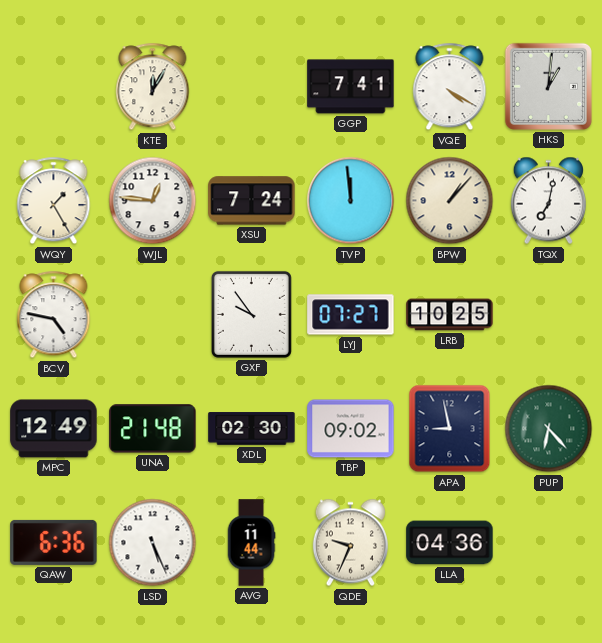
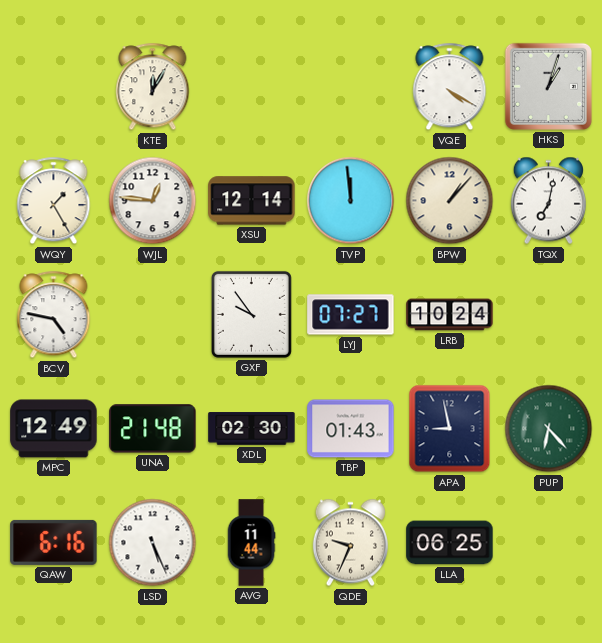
GGP: 7:41 -> none
HKS: 1:01 -> 1:03
XSU: 7:24 -> 12:14
LRB: 10:25 -> 10:24
TBP: 09:02 -> 01:43
QAW: 6:36 -> 6:16
LLA: 04:36 -> 06:25
